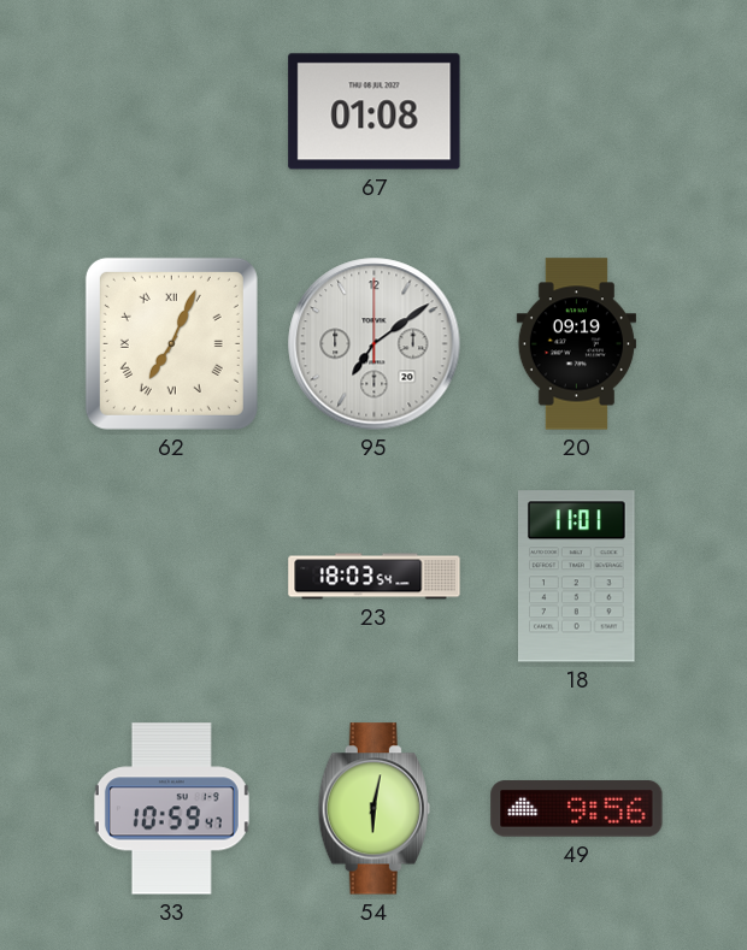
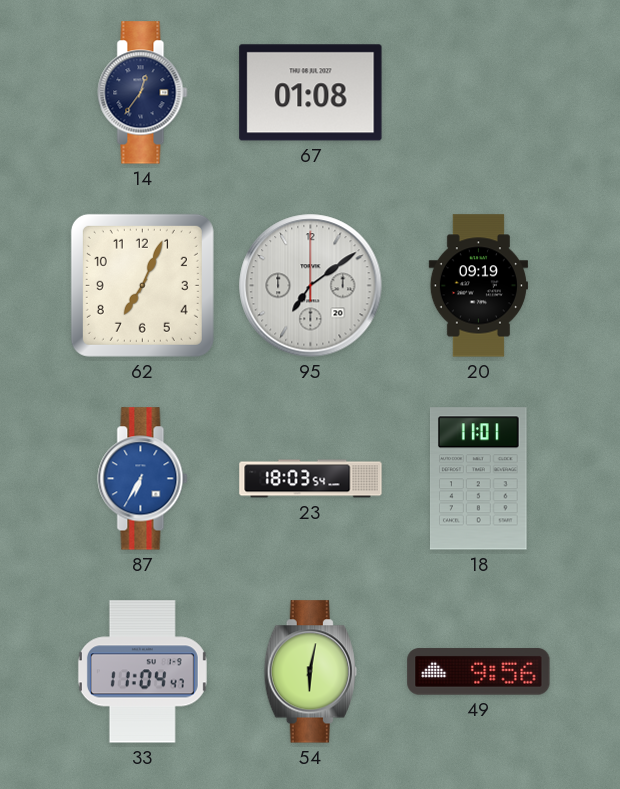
14: none -> 12:36
62 numerals: Roman -> Arabic
87: none -> 6:35
33: 10:59 -> 11:04
